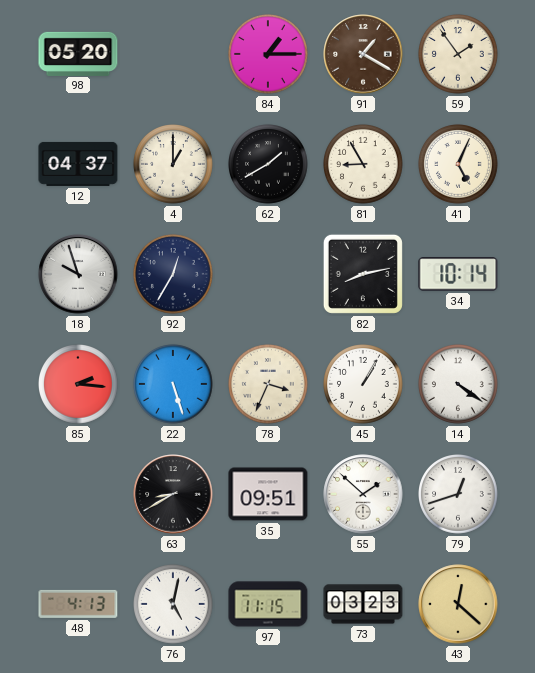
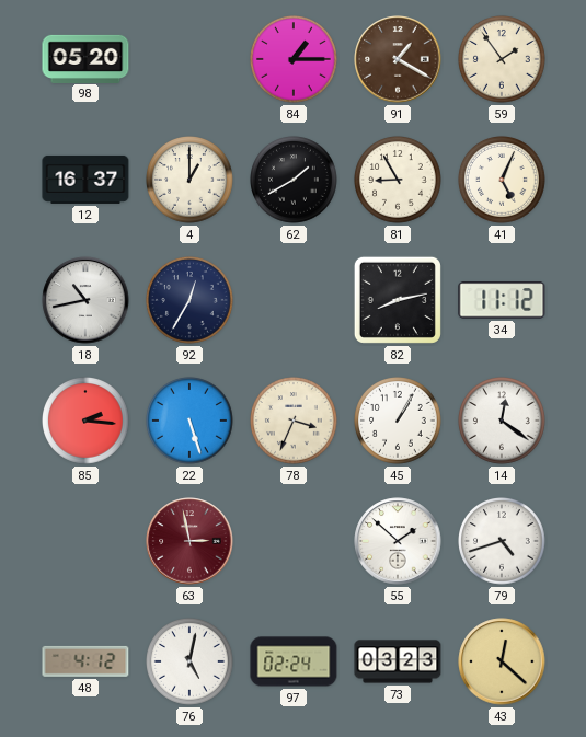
12: 04:37 -> 16:37
18: 9:57 -> 10:43
34: 10:14 -> 11:12
14: 4:21 -> 12:21
63: 8:40 -> 2:58
63 dial: black -> burgundy
35: 09:51 -> none
79: 12:42 -> 4:42
48: 4:13 -> 4:12
97: 11:15 -> 02:24
